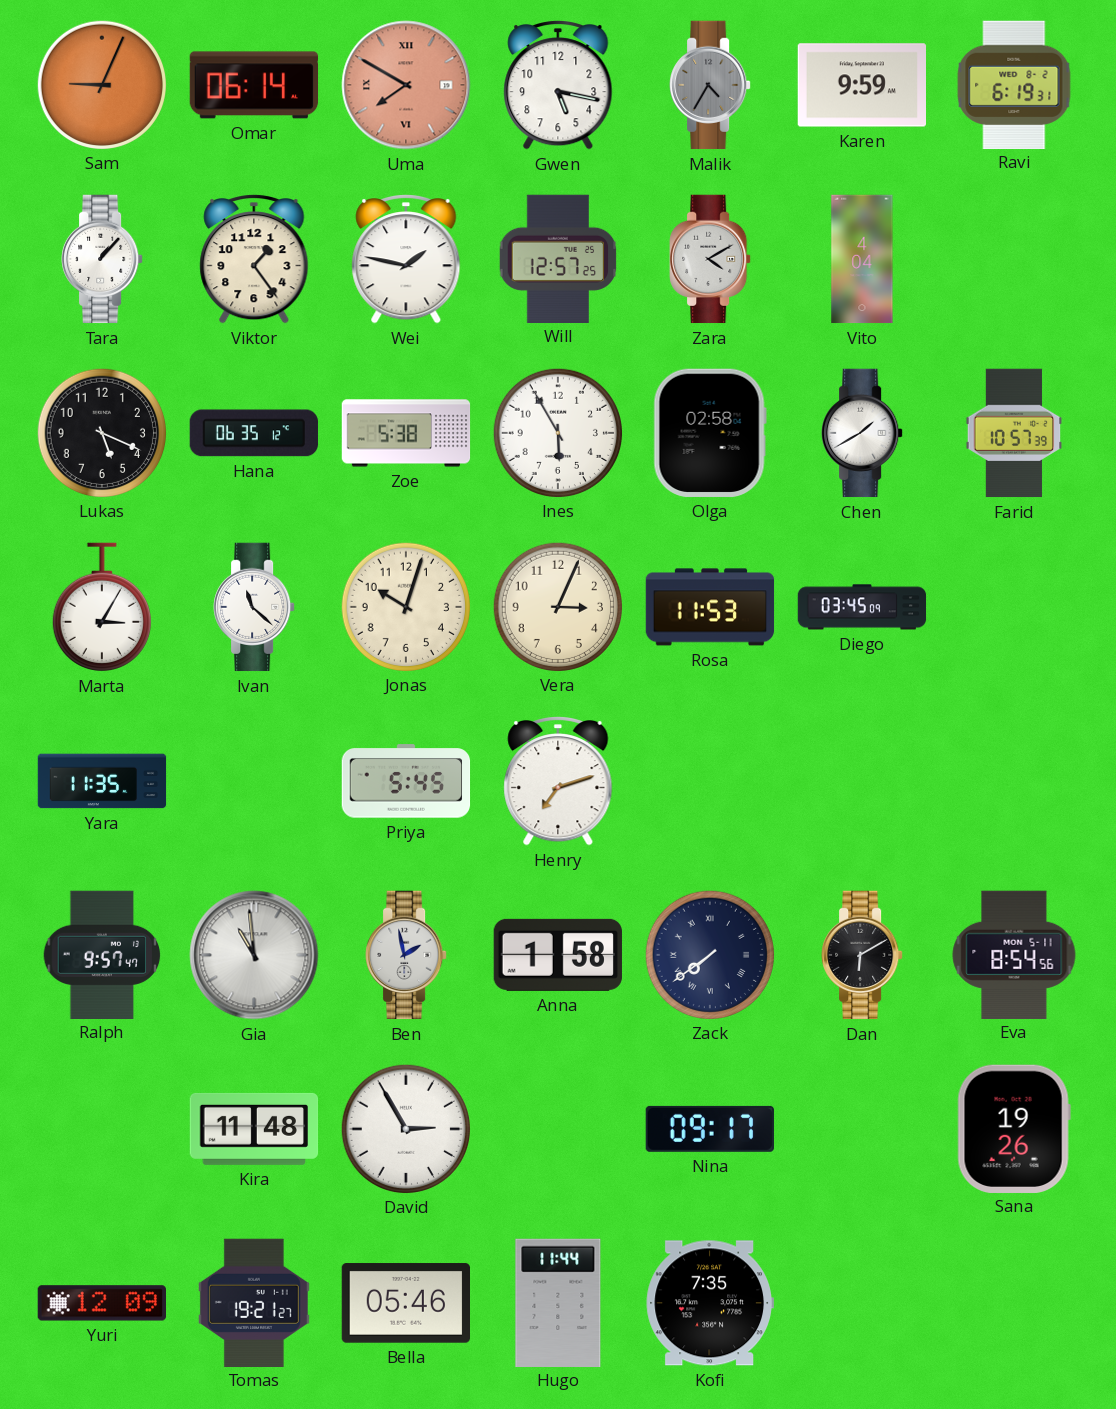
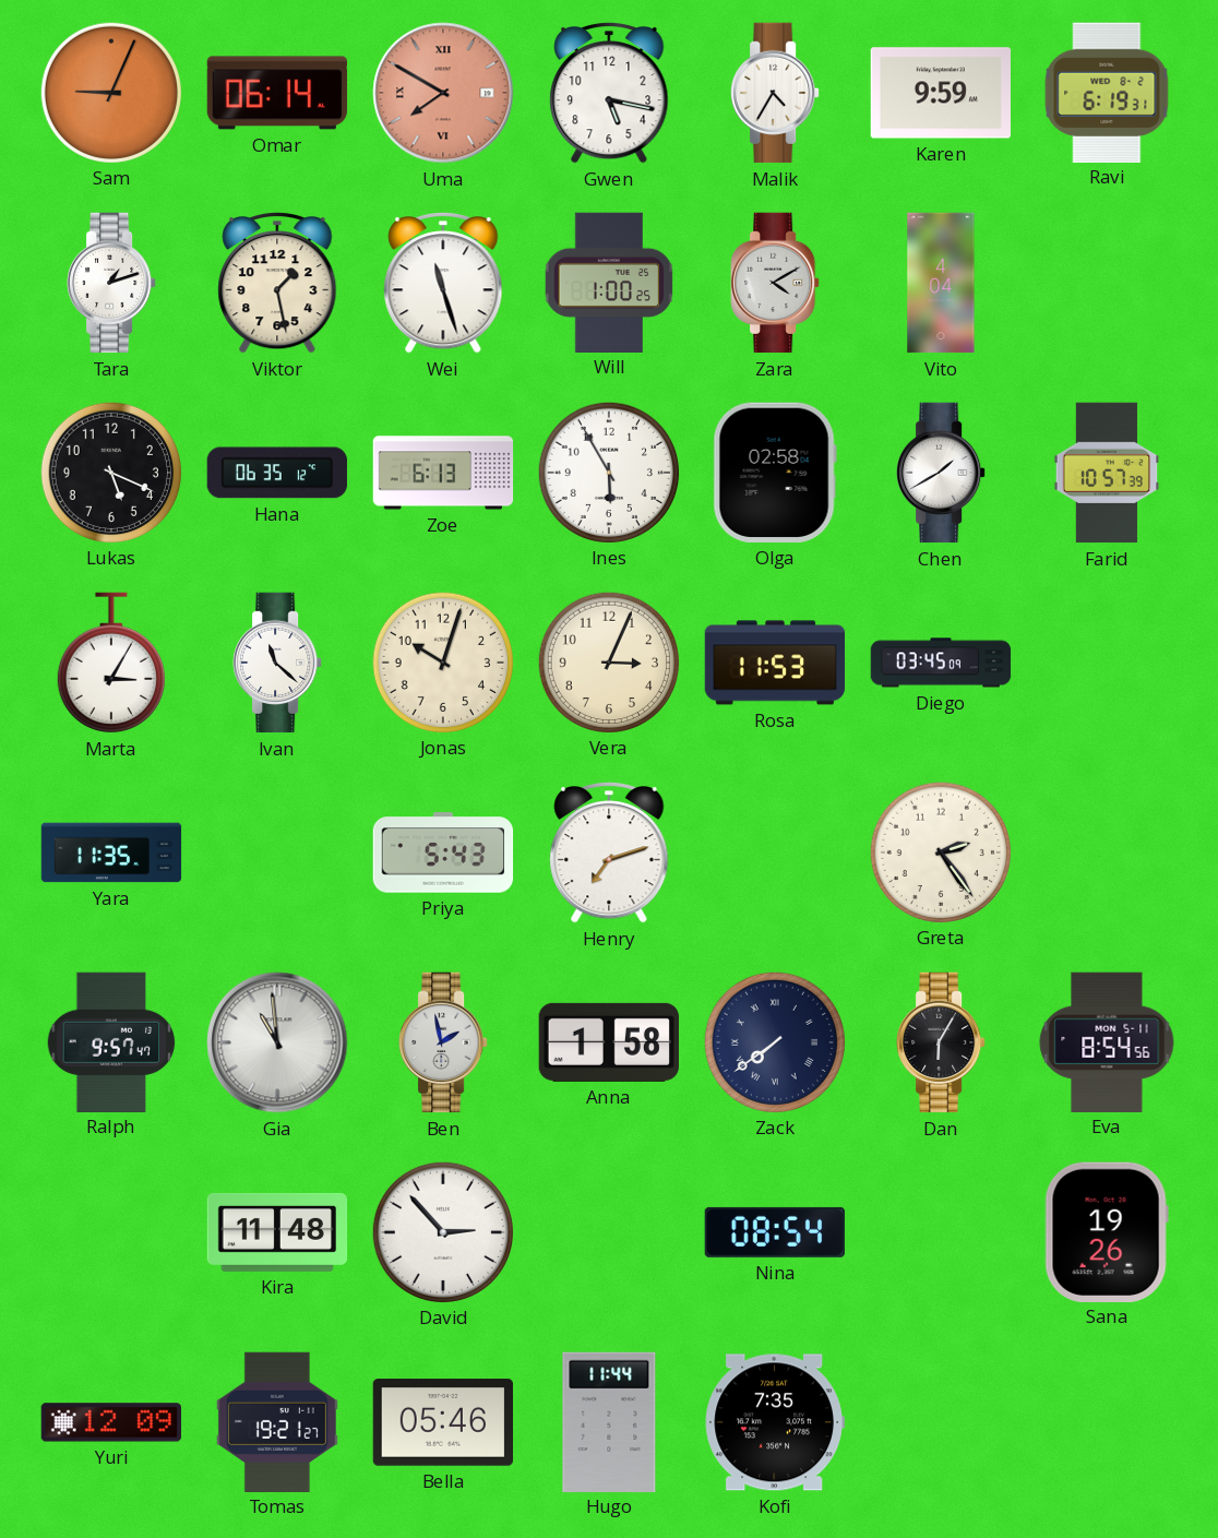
Malik dial: grey -> white
Tara: 1:07 -> 1:12
Viktor: 1:24 -> 1:28
Wei: 1:47 -> 11:27
Will: 12:57 -> 1:00
Zoe: 5:38 -> 6:13
Priya: 5:45 -> 5:43
Greta: none -> 2:24
Dan: 6:10 -> 6:05
David: 2:55 -> 2:53
Nina: 09:17 -> 08:54
